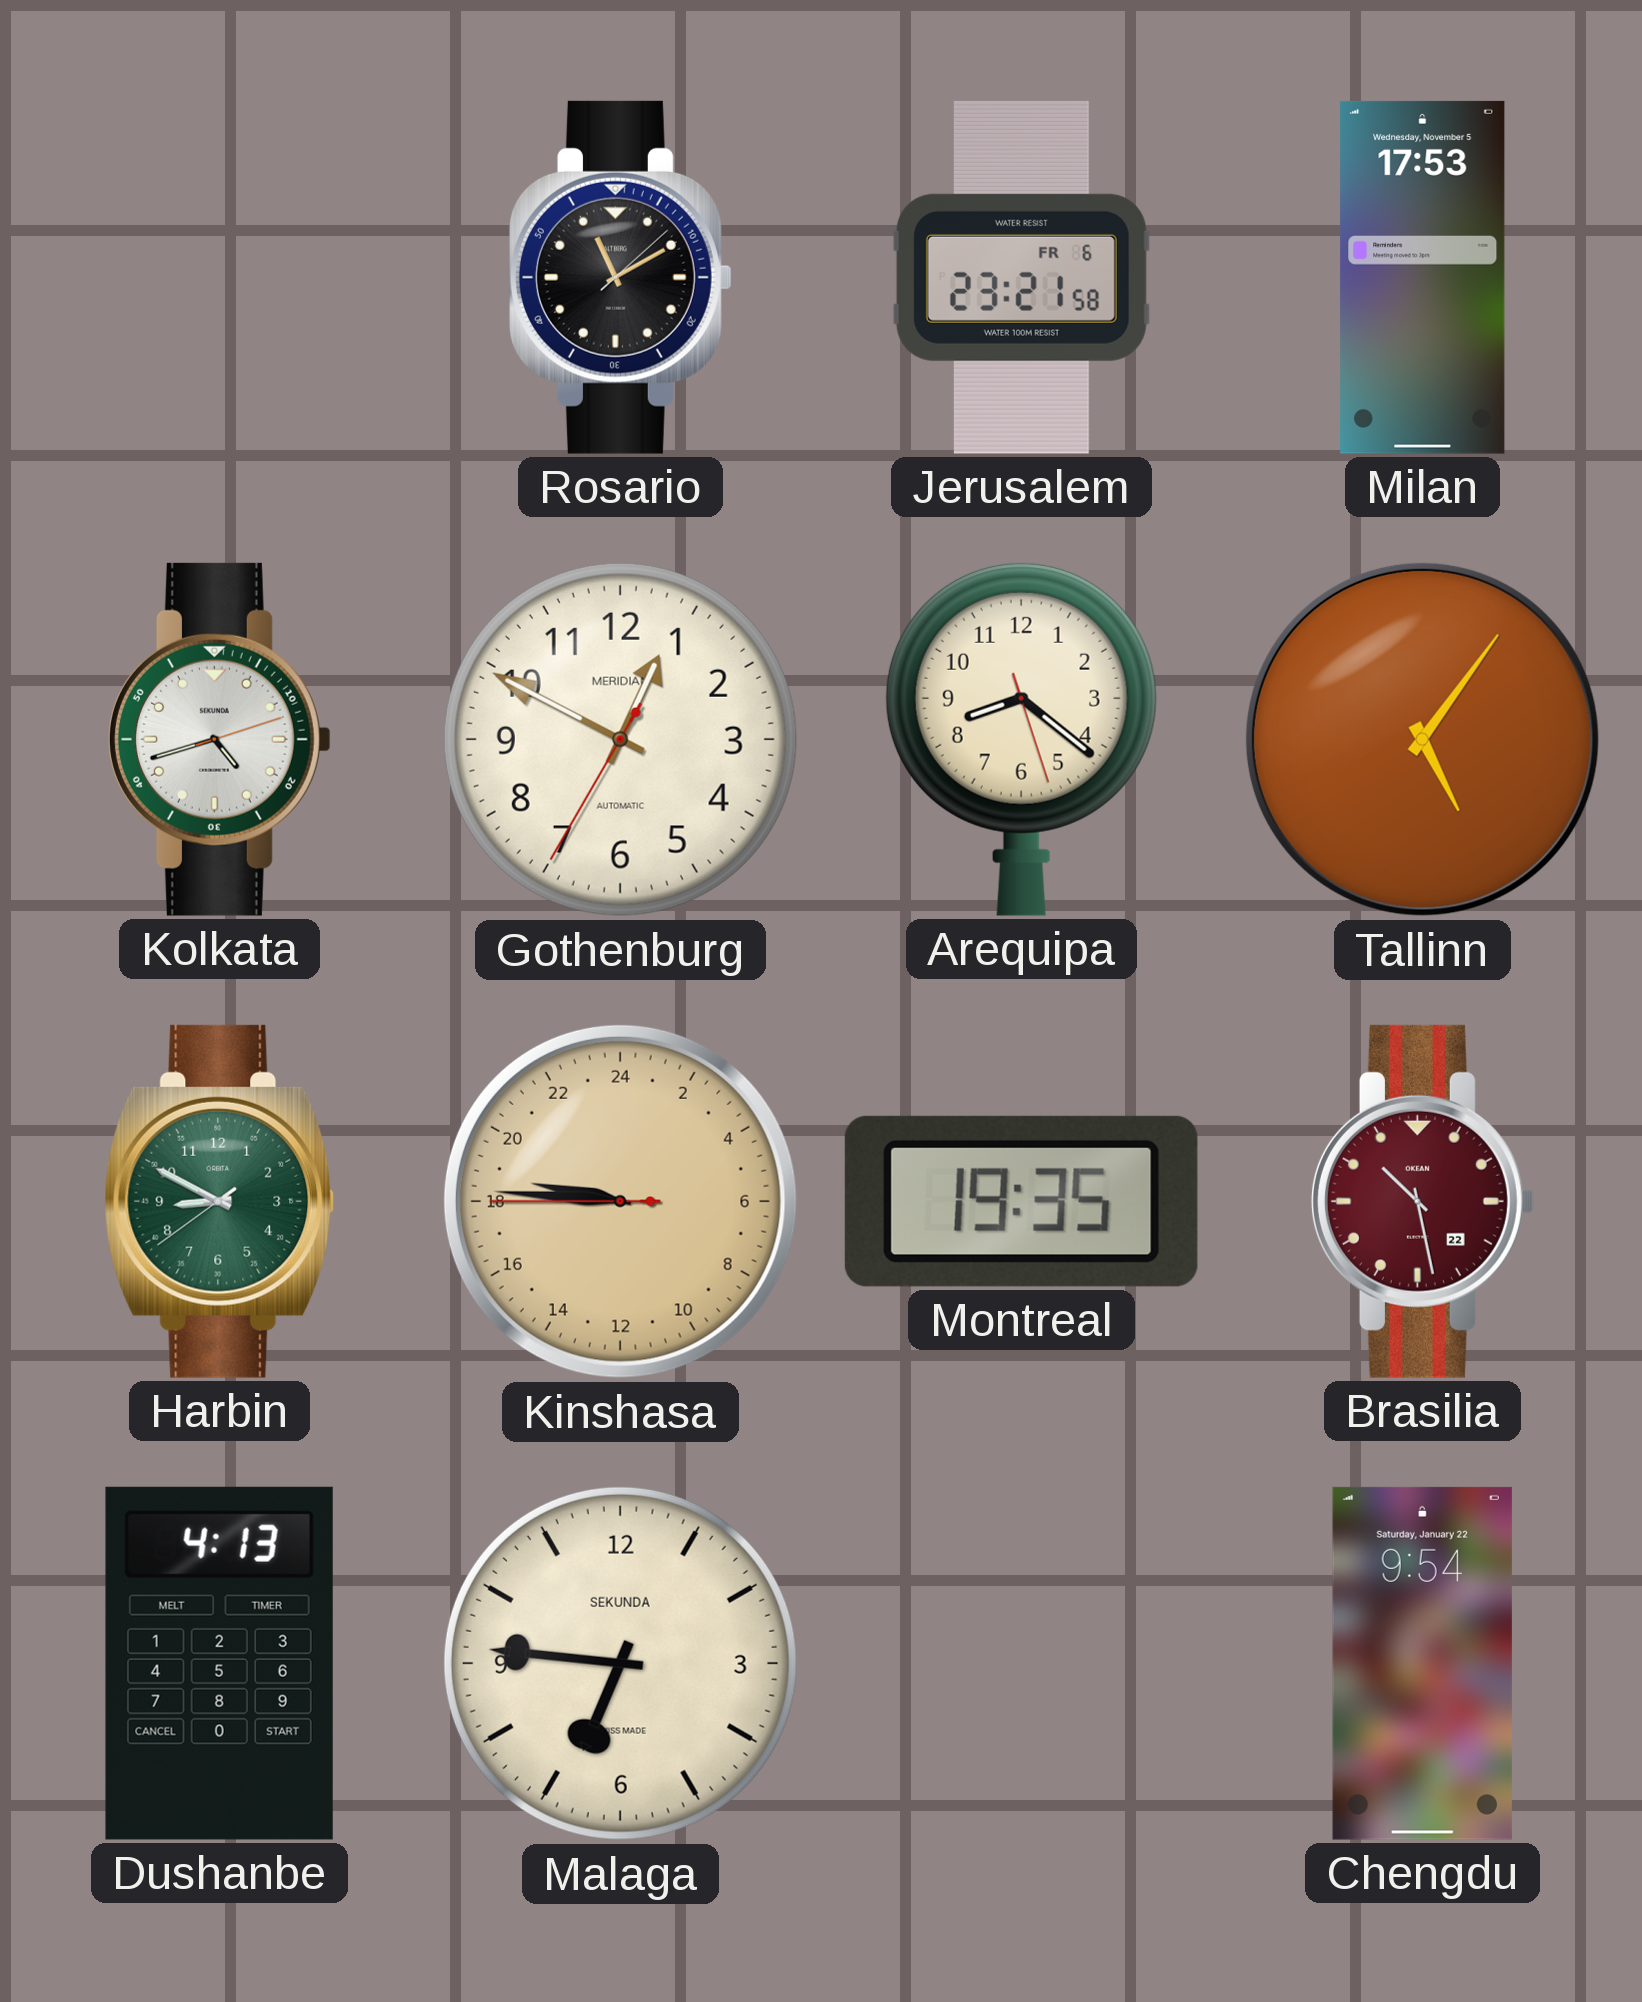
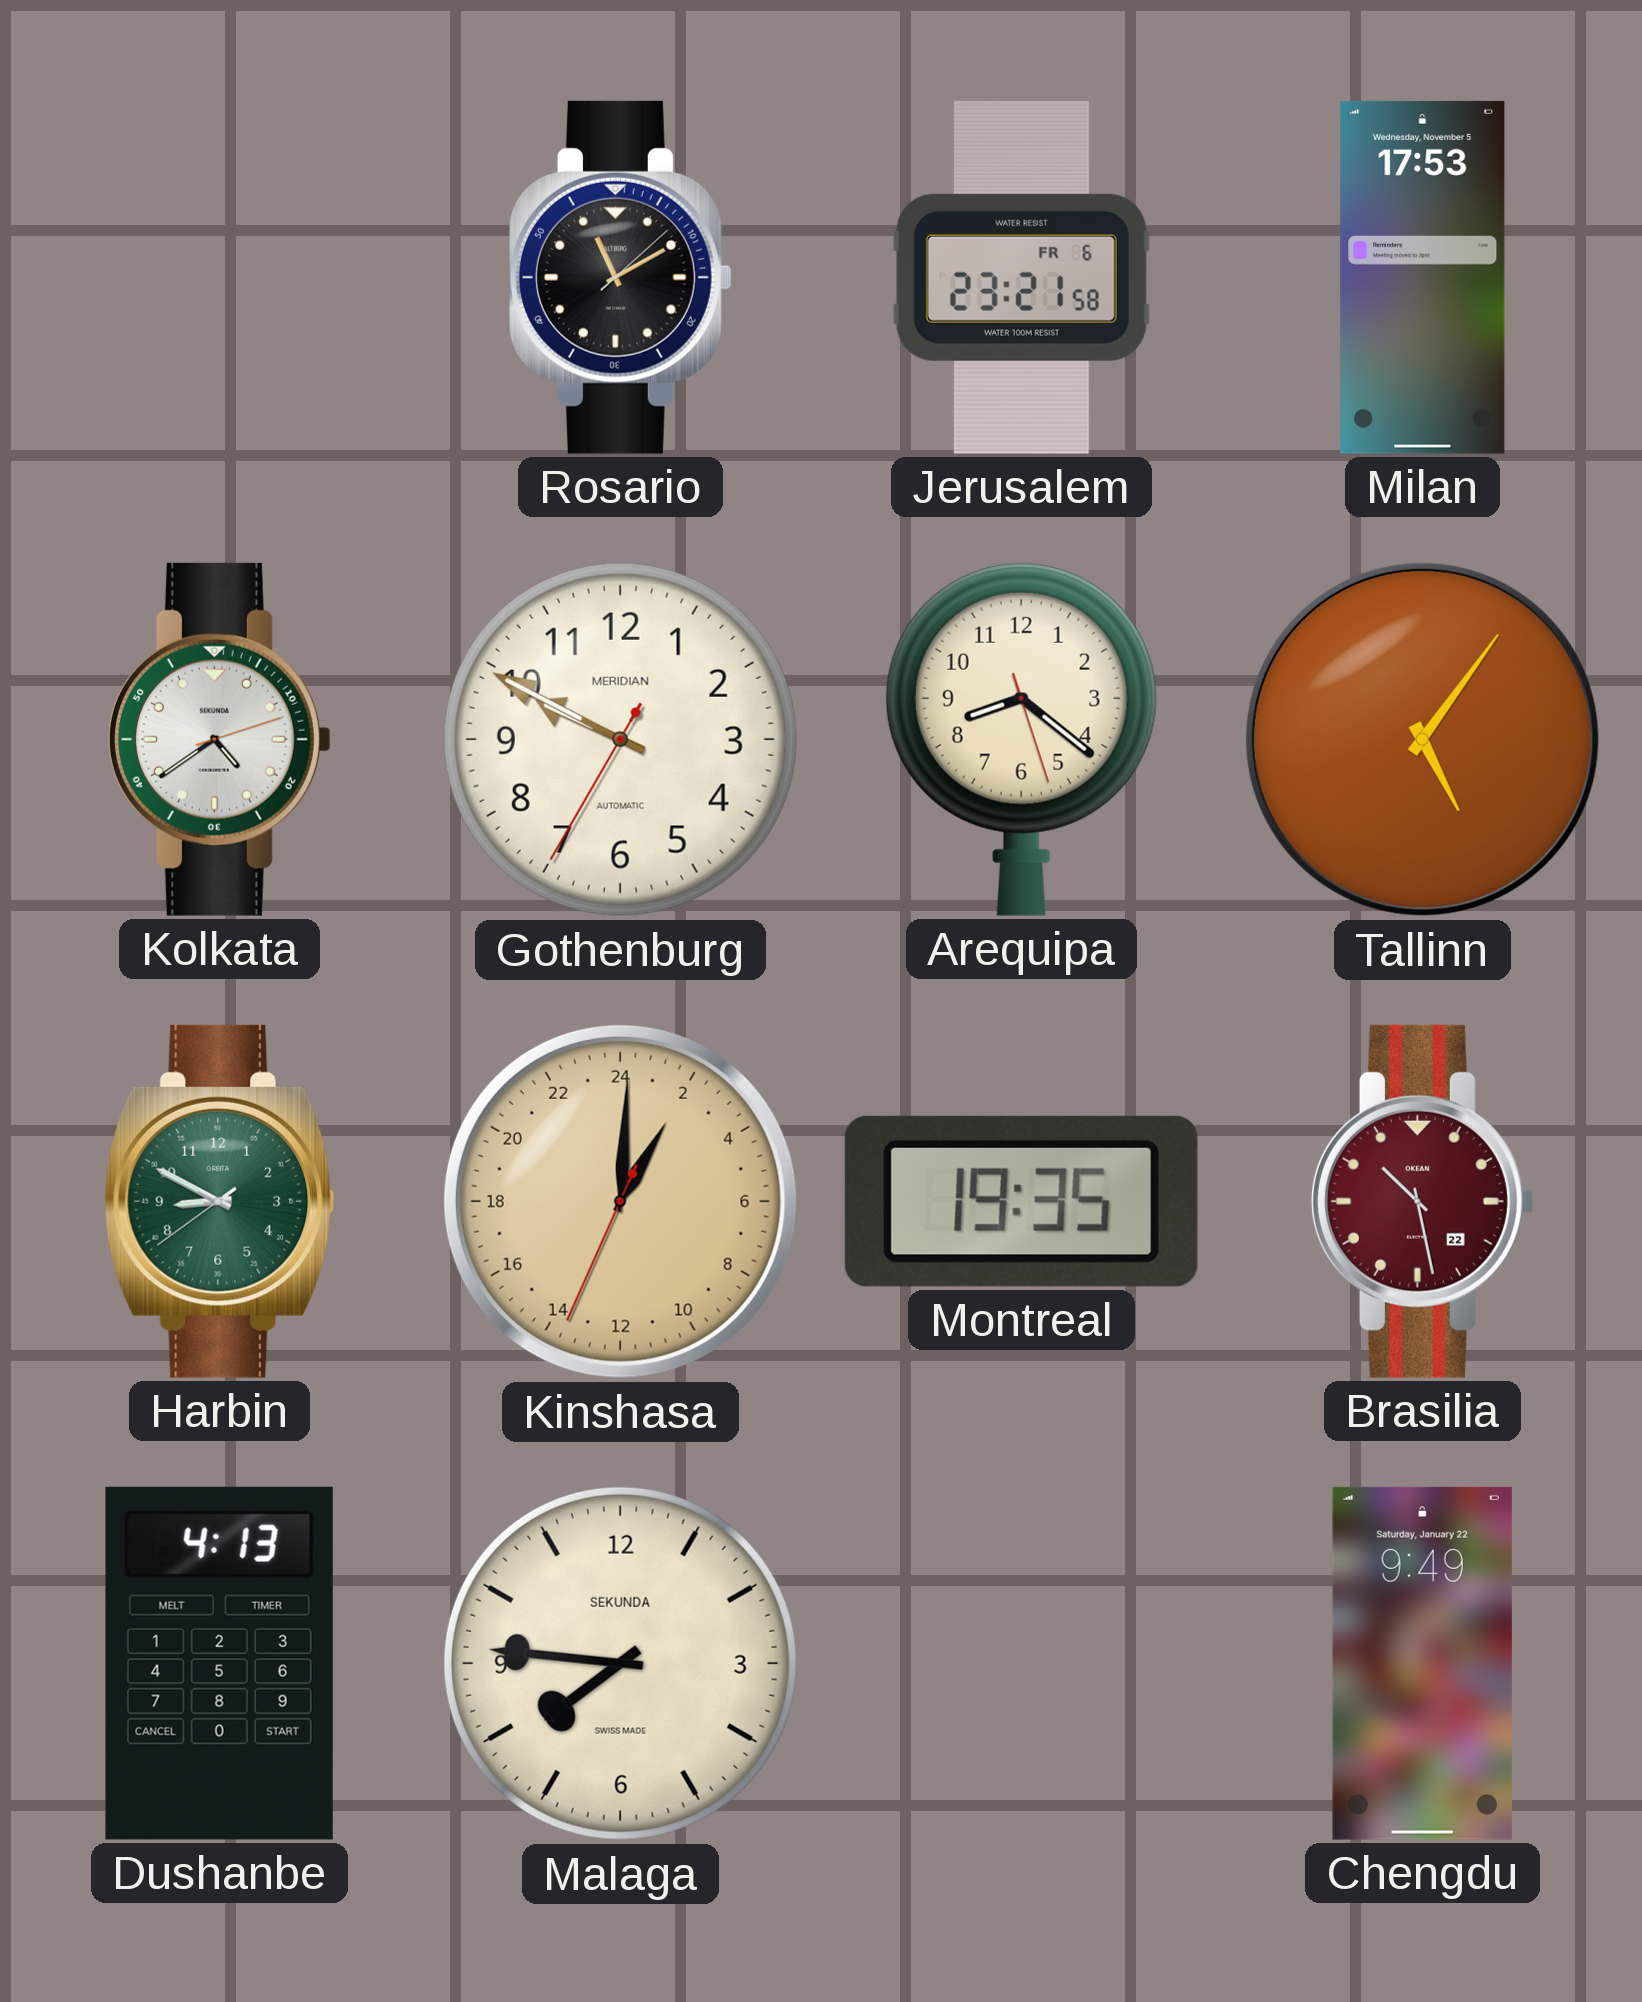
Kolkata: 4:42 -> 4:39
Gothenburg: 12:49 -> 9:49
Kinshasa: 18:45 -> 2:00
Malaga: 6:46 -> 7:46
Chengdu: 9:54 -> 9:49
